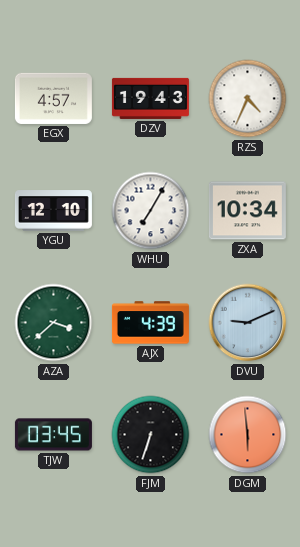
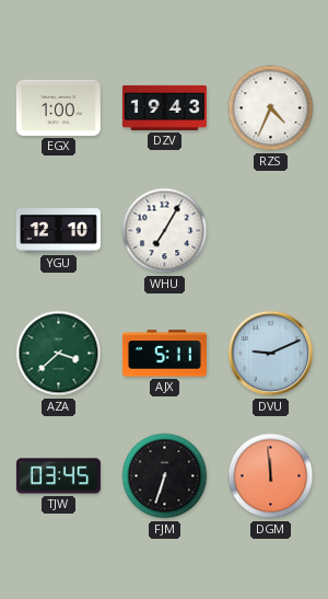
EGX: 4:57 -> 1:00
ZXA: 10:34 -> none
AJX: 4:39 -> 5:11
DGM: 5:59 -> 11:59
